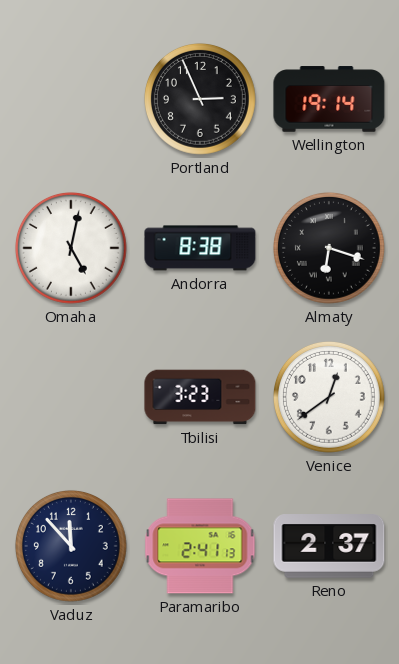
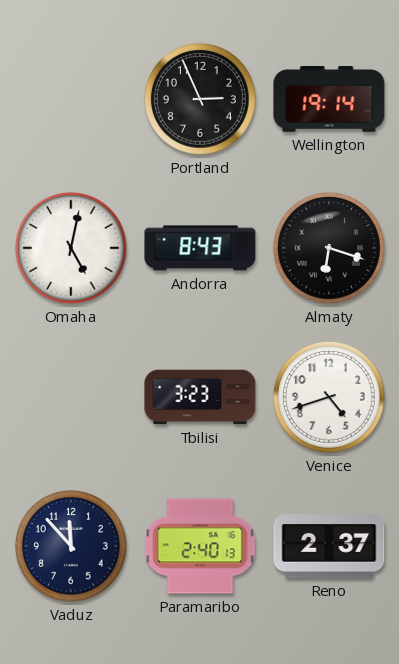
Andorra: 8:38 -> 8:43
Venice: 12:39 -> 4:42
Paramaribo: 2:41 -> 2:40
